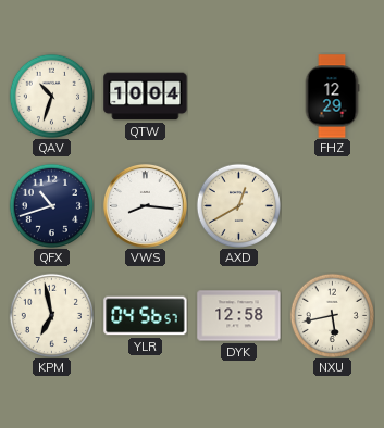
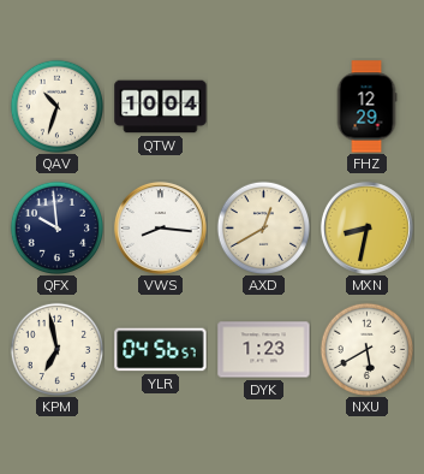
QFX: 10:42 -> 9:59
MXN: none -> 8:32
DYK: 12:58 -> 1:23
NXU: 5:43 -> 5:40
